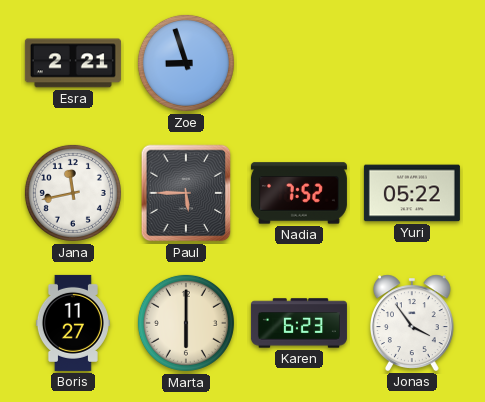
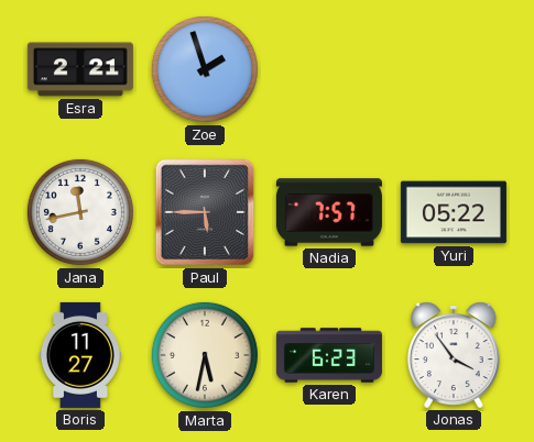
Zoe: 8:57 -> 1:57
Nadia: 7:52 -> 7:57
Marta: 6:00 -> 5:32
